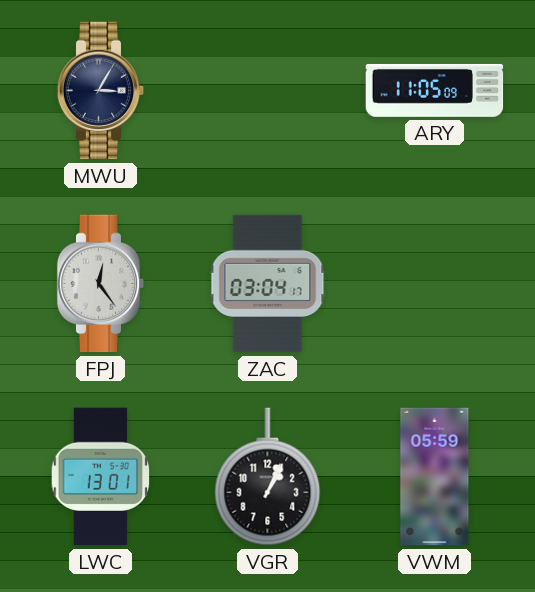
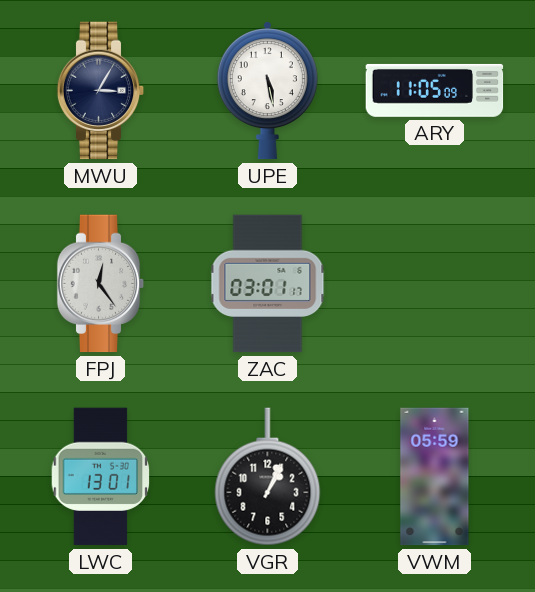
UPE: none -> 5:28
ZAC: 03:04 -> 03:01
